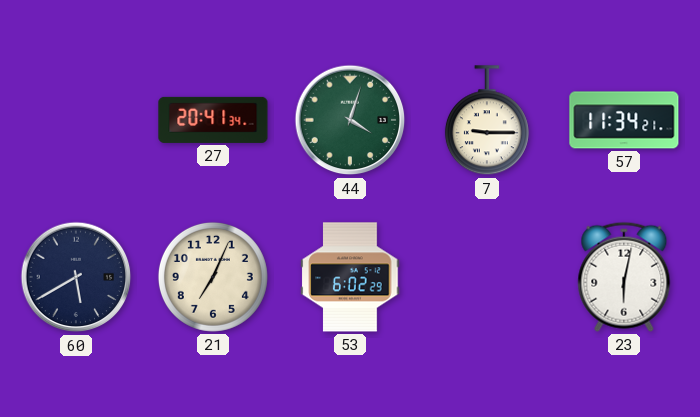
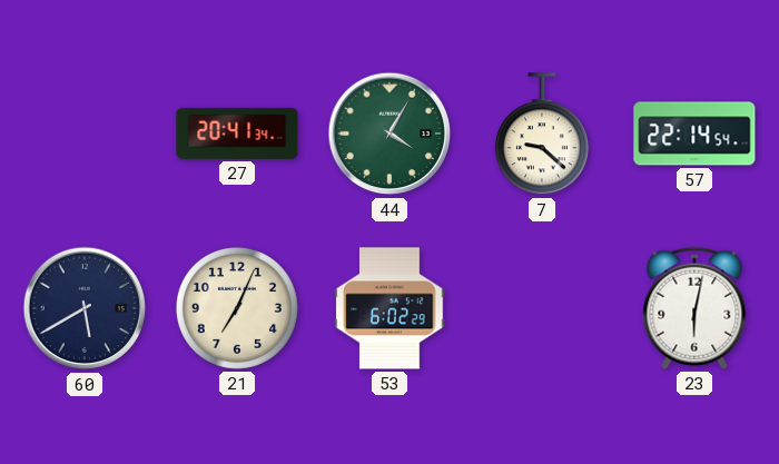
44: 4:03 -> 4:05
7: 9:15 -> 9:22
57: 11:34 -> 22:14
